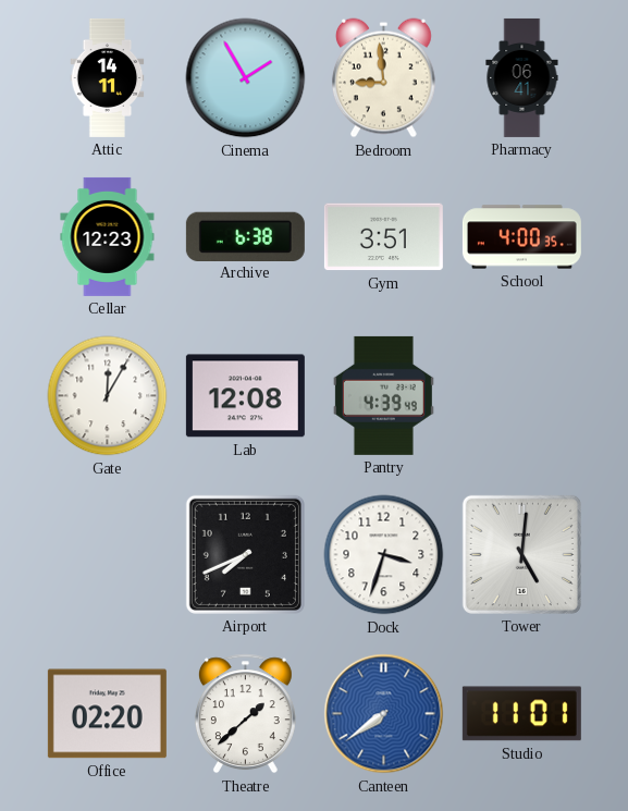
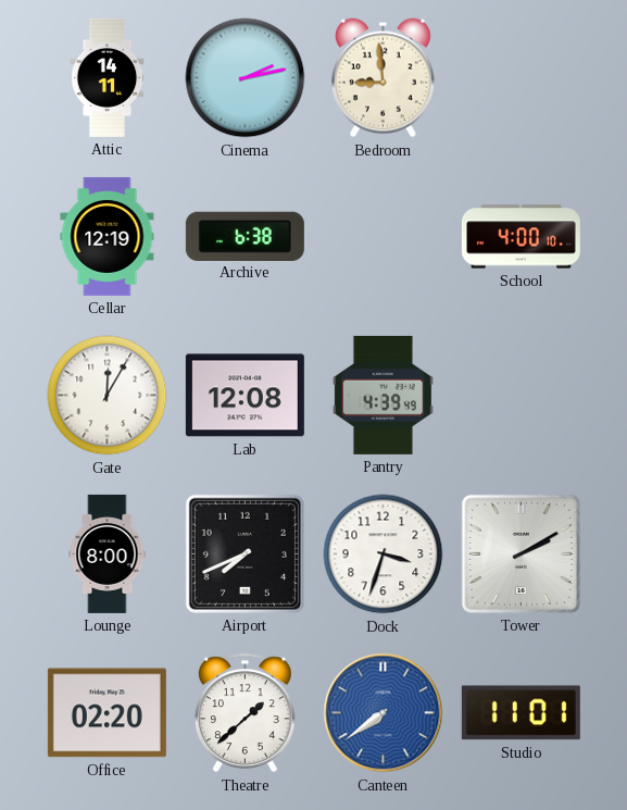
Cinema: 1:55 -> 2:13
Pharmacy: 06:41 -> none
Cellar: 12:23 -> 12:19
Gym: 3:51 -> none
School: 4:00:35 -> 4:00:10
Lounge: none -> 8:00
Tower: 5:01 -> 2:10
